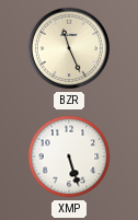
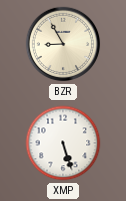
BZR: 11:26 -> 8:55
